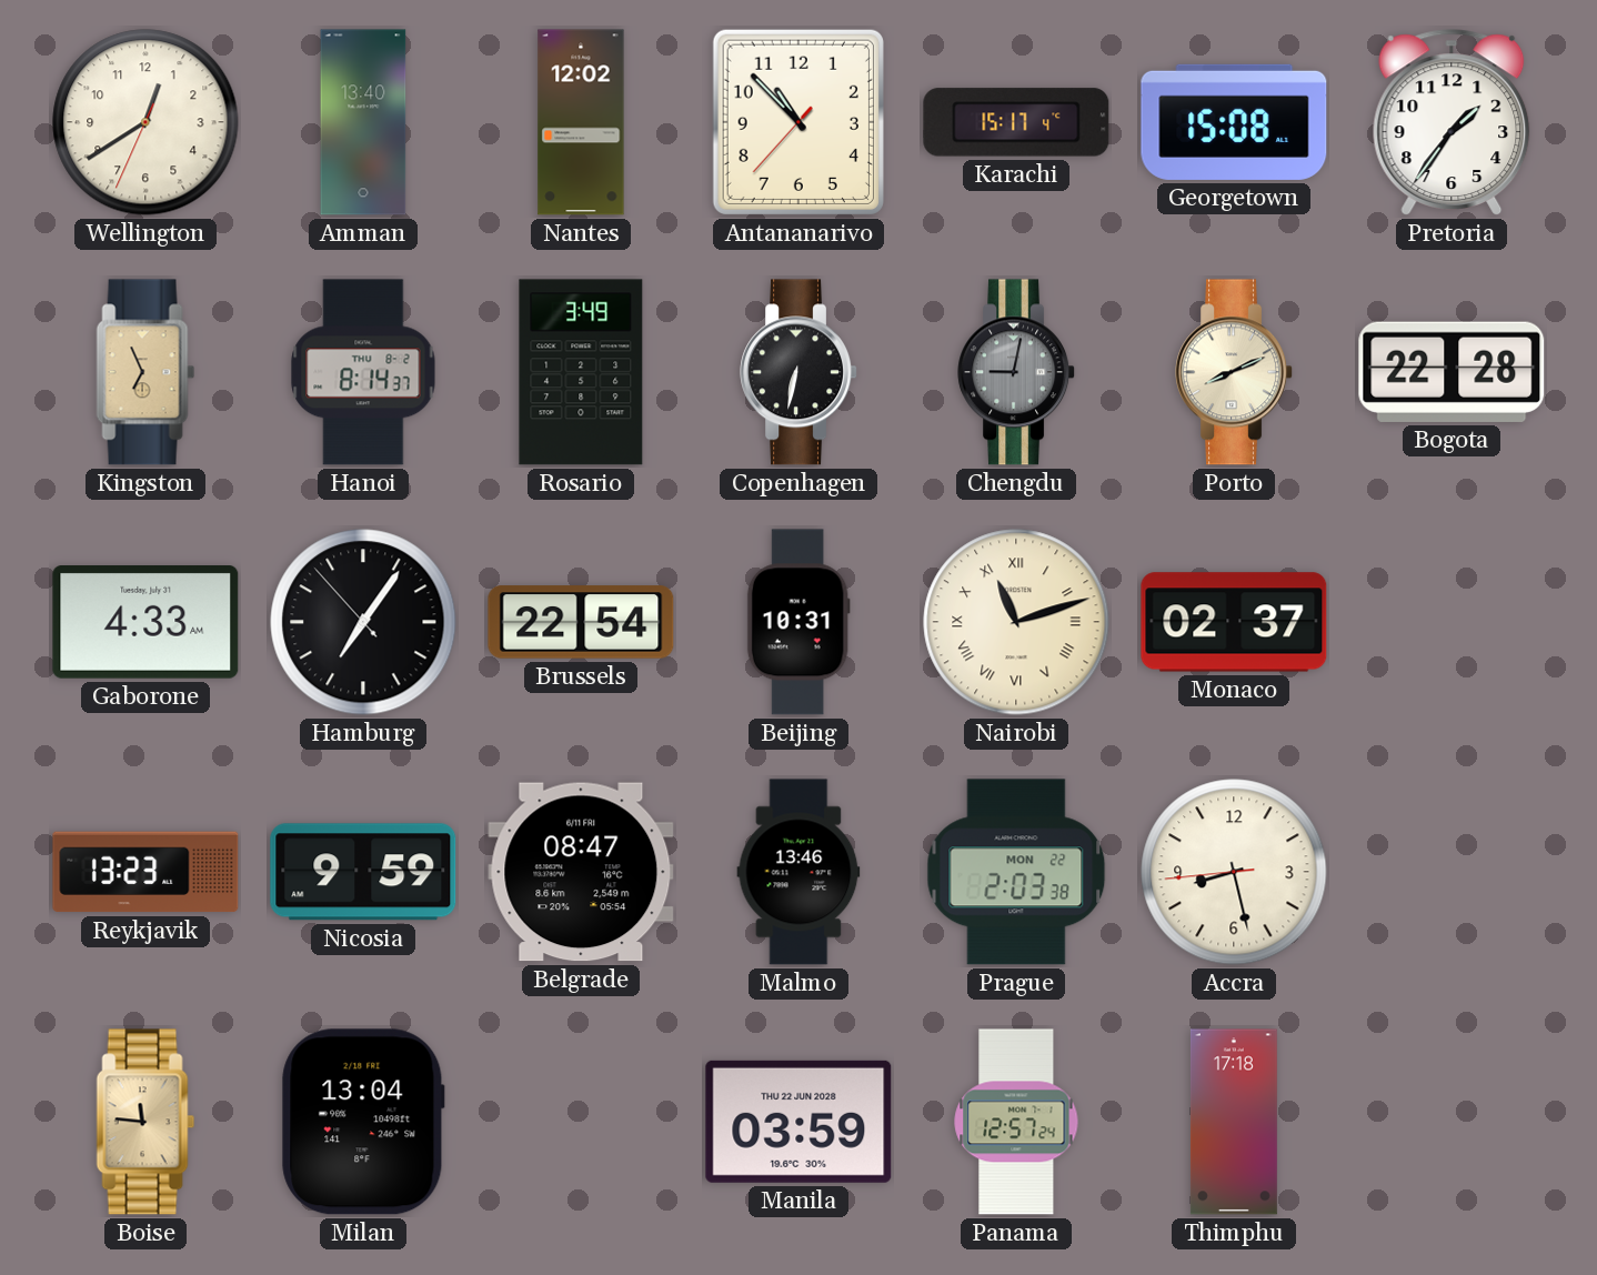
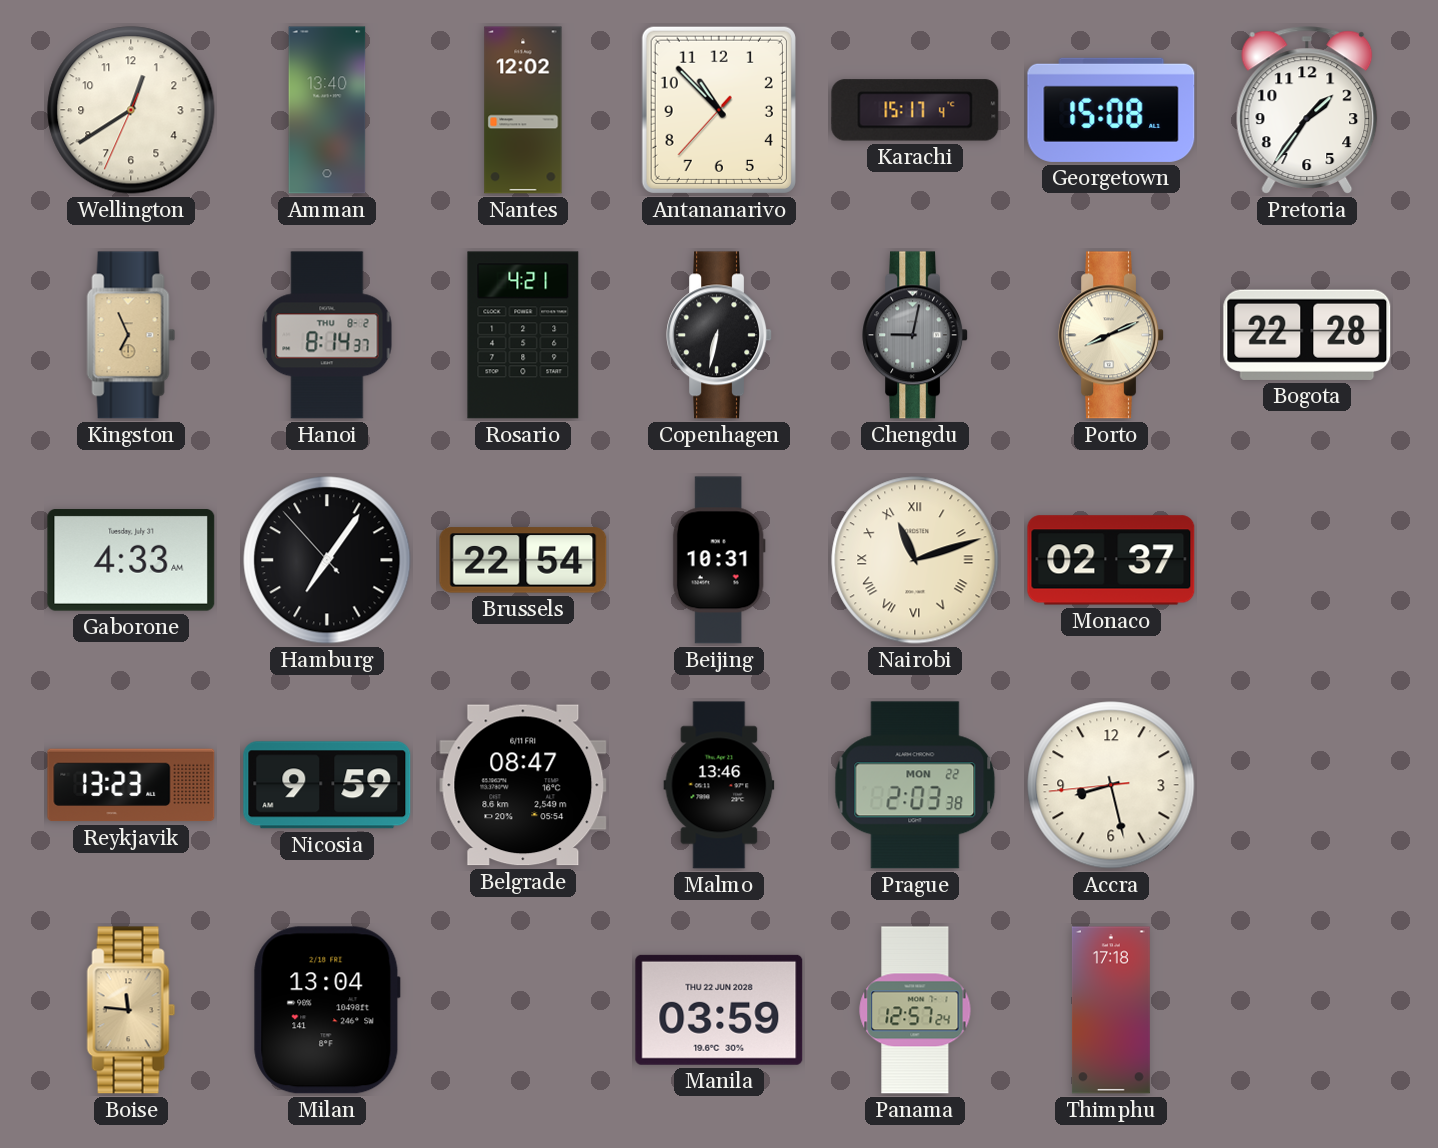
Rosario: 3:49 -> 4:21
